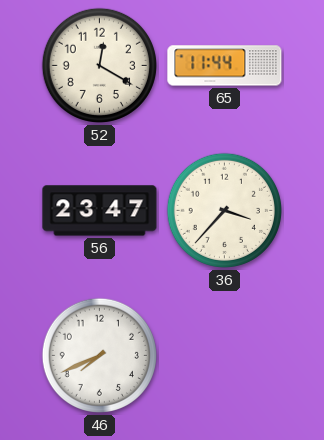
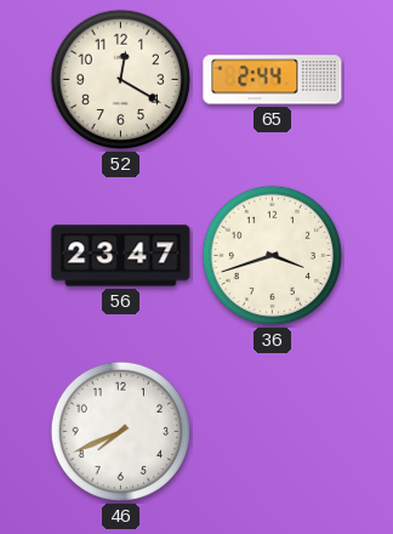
65: 11:44 -> 2:44
36: 3:37 -> 3:42
